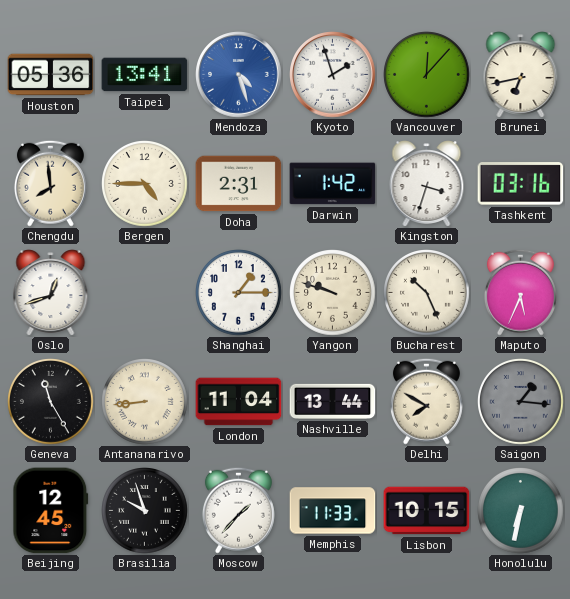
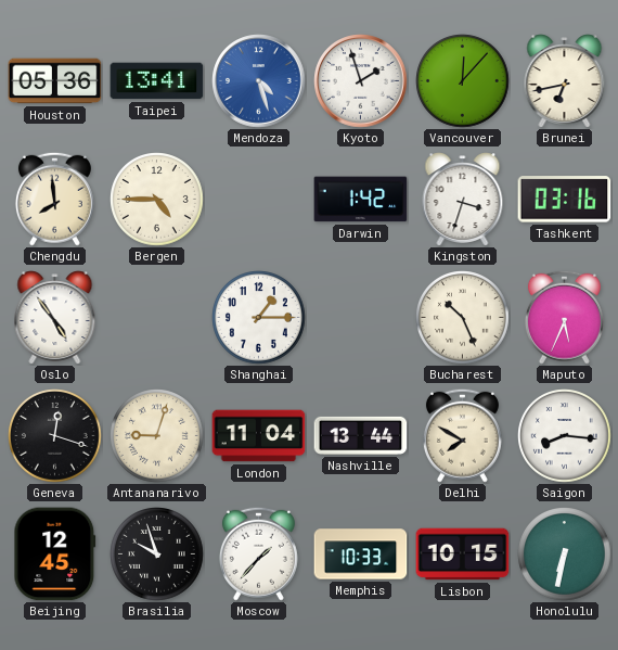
Doha: 2:31 -> none
Oslo: 12:42 -> 4:54
Yangon: 9:48 -> none
Geneva: 11:25 -> 12:18
Antananarivo: 8:44 -> 9:03
Saigon: 1:16 -> 8:16
Saigon dial: grey -> white
Memphis: 11:33 -> 10:33
